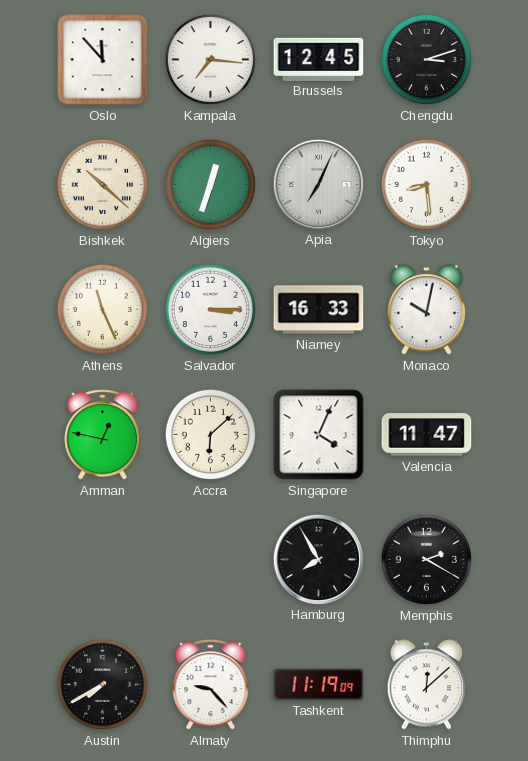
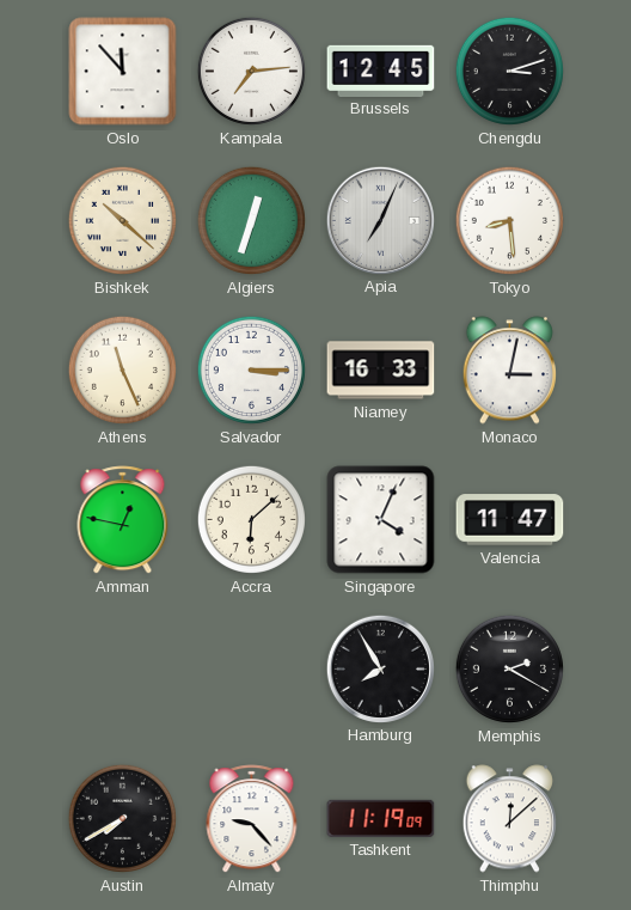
Kampala: 7:16 -> 7:14
Monaco: 10:02 -> 3:02
